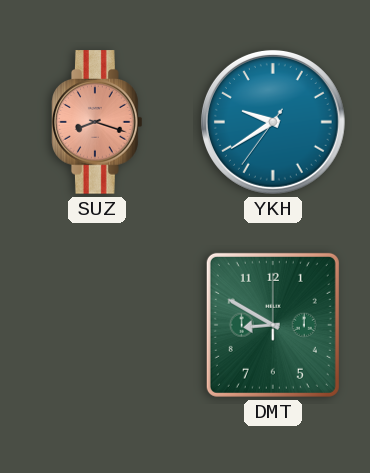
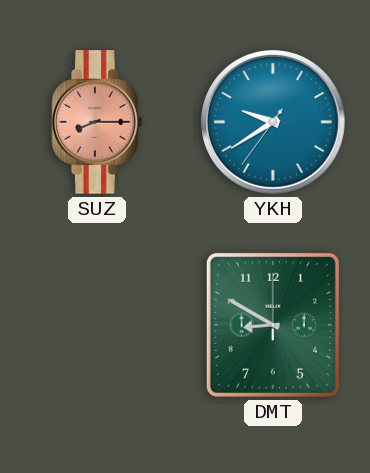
SUZ: 8:18 -> 8:15
